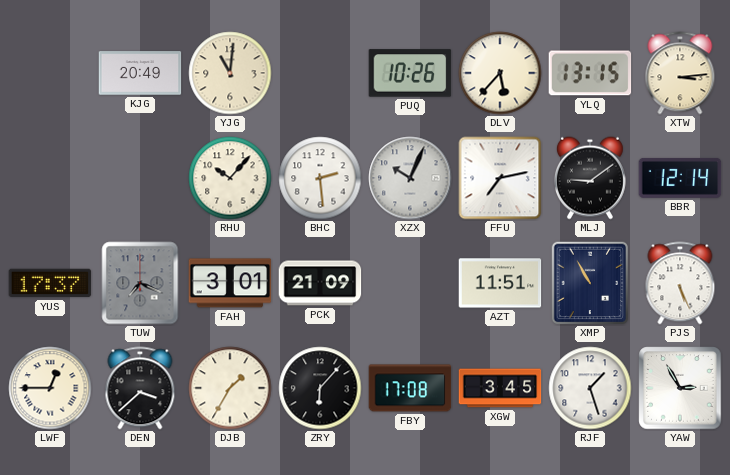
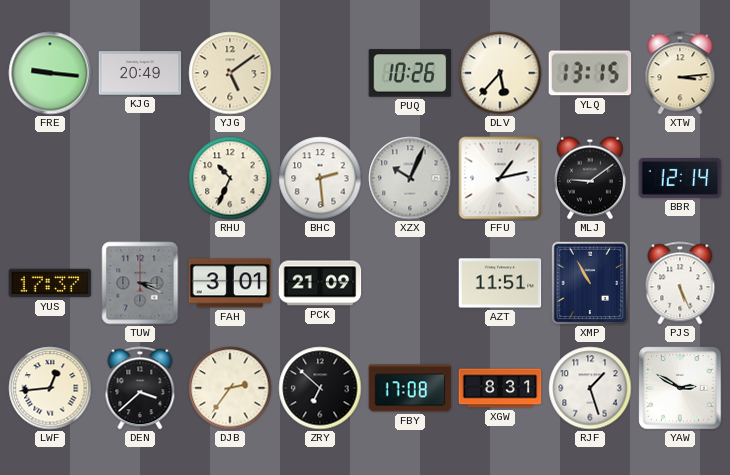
FRE: none -> 9:16
YJG: 11:01 -> 5:09
RHU: 10:07 -> 10:34
FFU: 7:13 -> 1:13
TUW: 7:19 -> 3:19
LWF: 12:45 -> 12:44
DJB: 1:35 -> 2:36
ZRY: 6:07 -> 6:52
XGW: 3:45 -> 8:31
YAW: 2:55 -> 2:50
